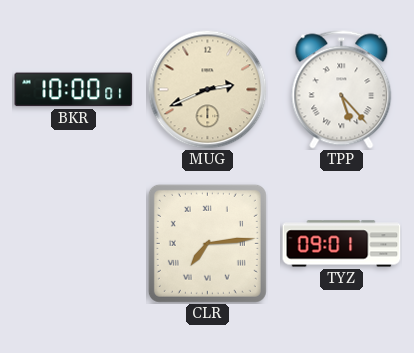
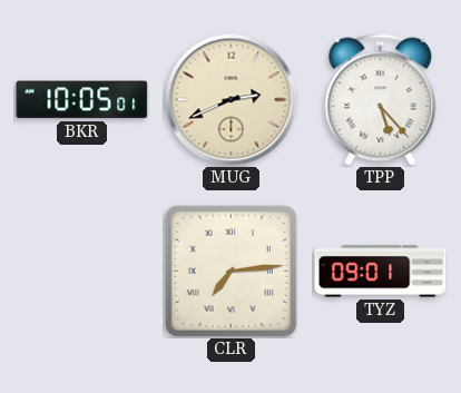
BKR: 10:00 -> 10:05
